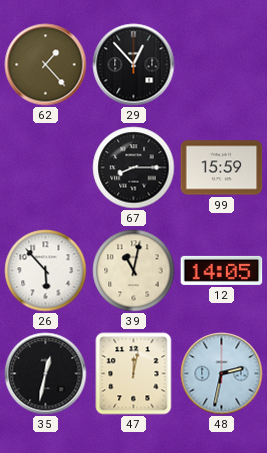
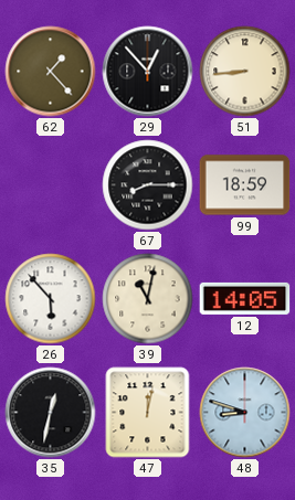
51: none -> 8:44
99: 15:59 -> 18:59
48: 2:32 -> 8:48
